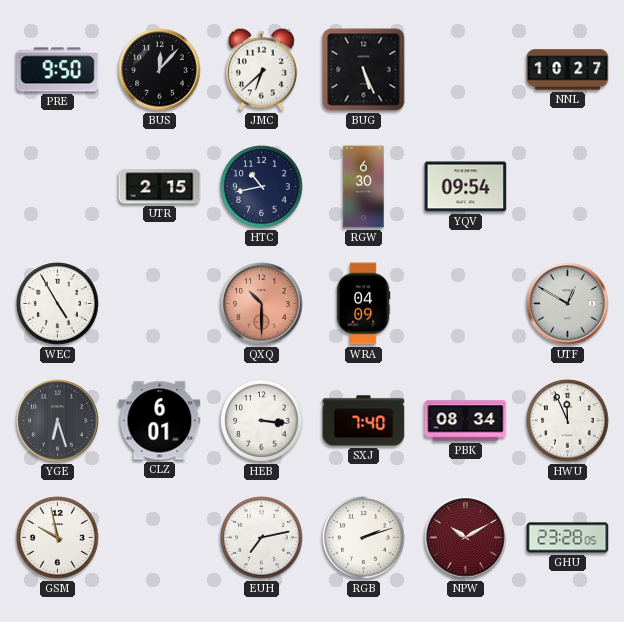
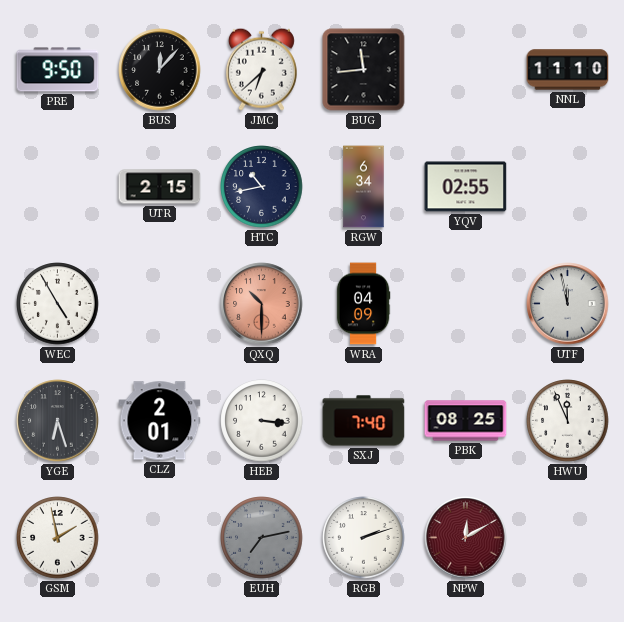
BUG: 5:26 -> 11:44
NNL: 10:27 -> 11:10
RGW: 6:30 -> 6:34
YQV: 09:54 -> 02:55
UTF: 12:50 -> 11:58
CLZ: 6:01 -> 2:01
PBK: 08:34 -> 08:25
GSM: 9:58 -> 1:58
EUH dial: white -> grey
NPW: 10:10 -> 12:10
GHU: 23:28 -> none
